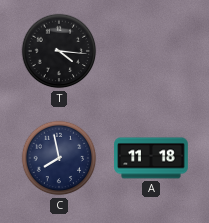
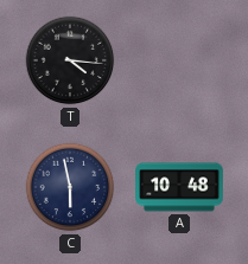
C: 7:58 -> 5:58
A: 11:18 -> 10:48
